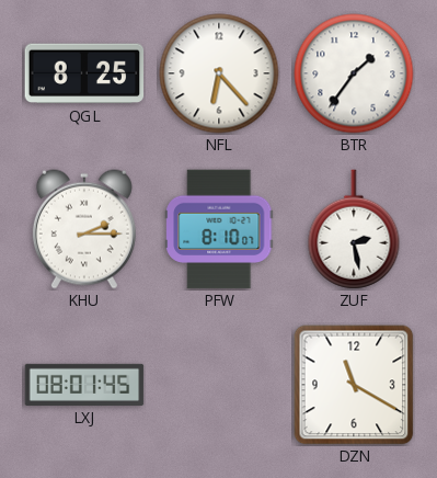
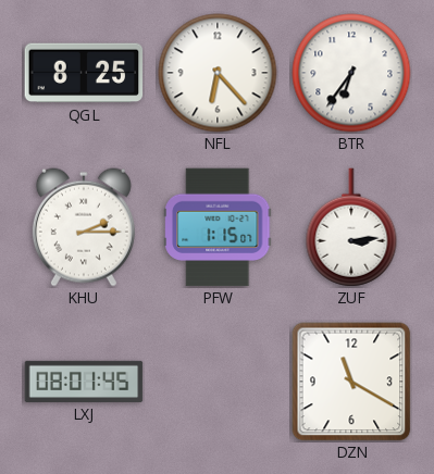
BTR: 1:36 -> 6:36
PFW: 8:10 -> 1:15
ZUF: 2:28 -> 3:14
